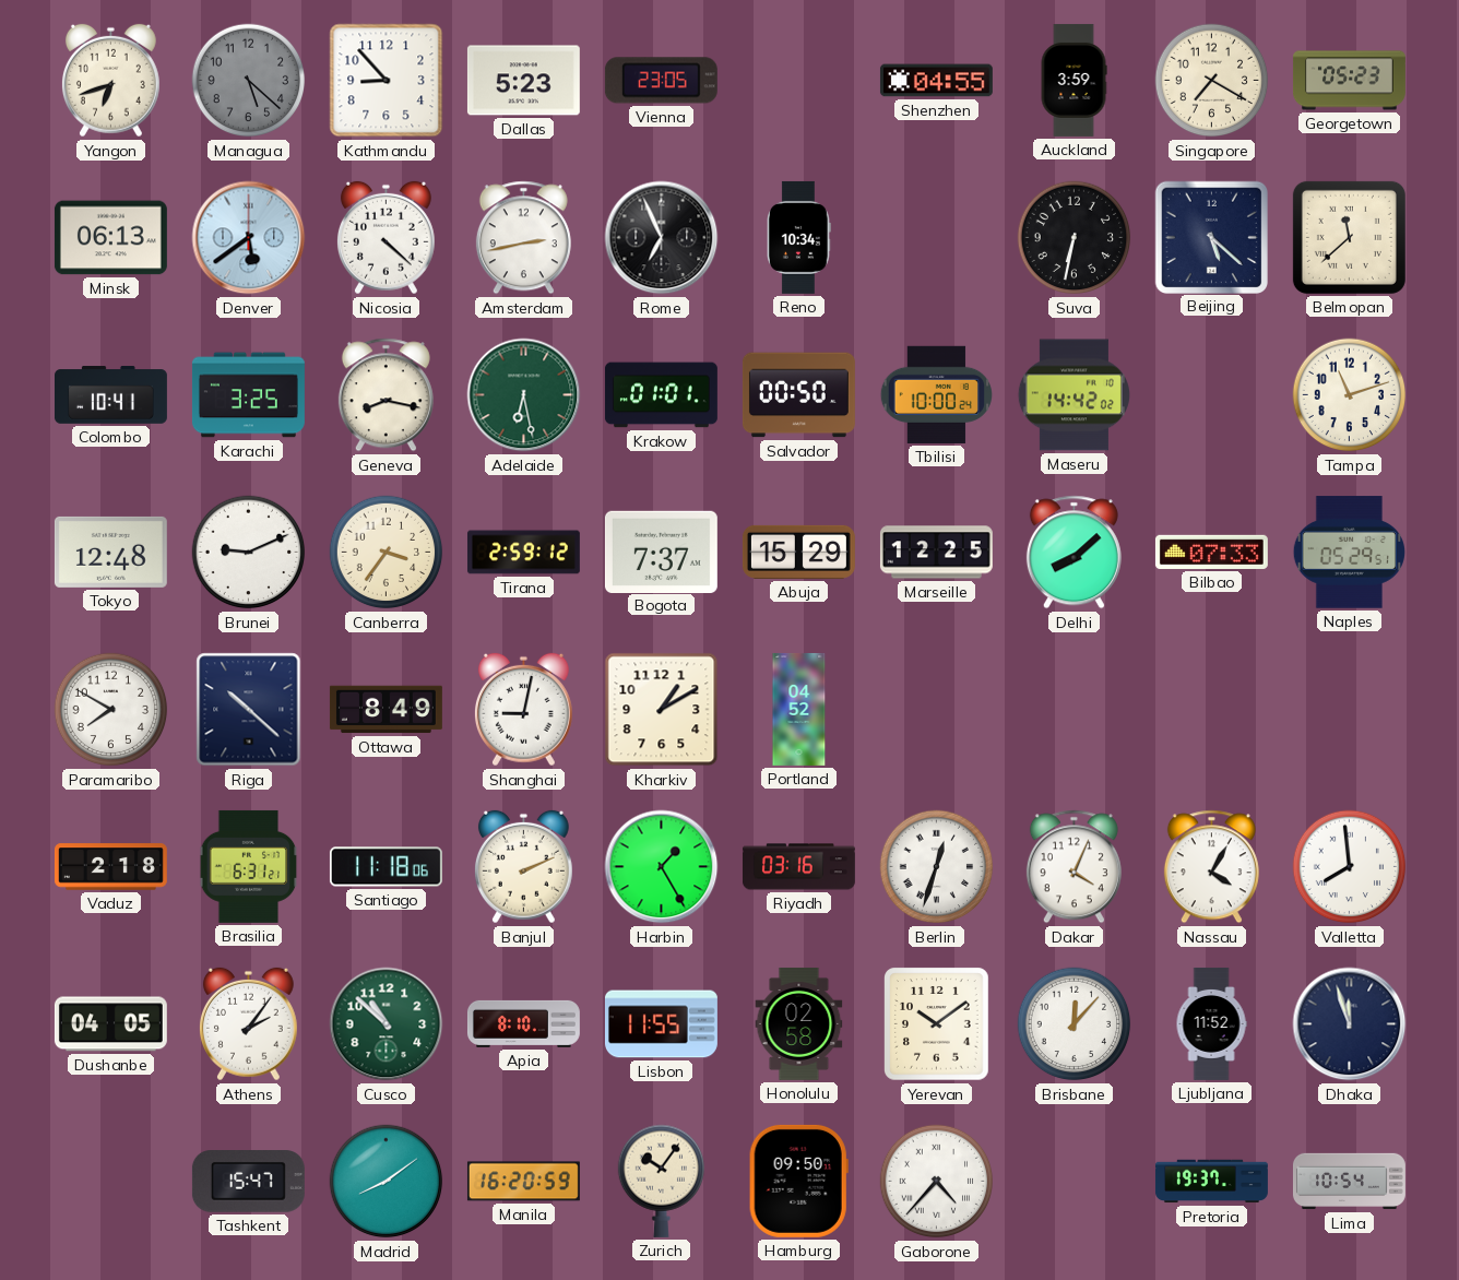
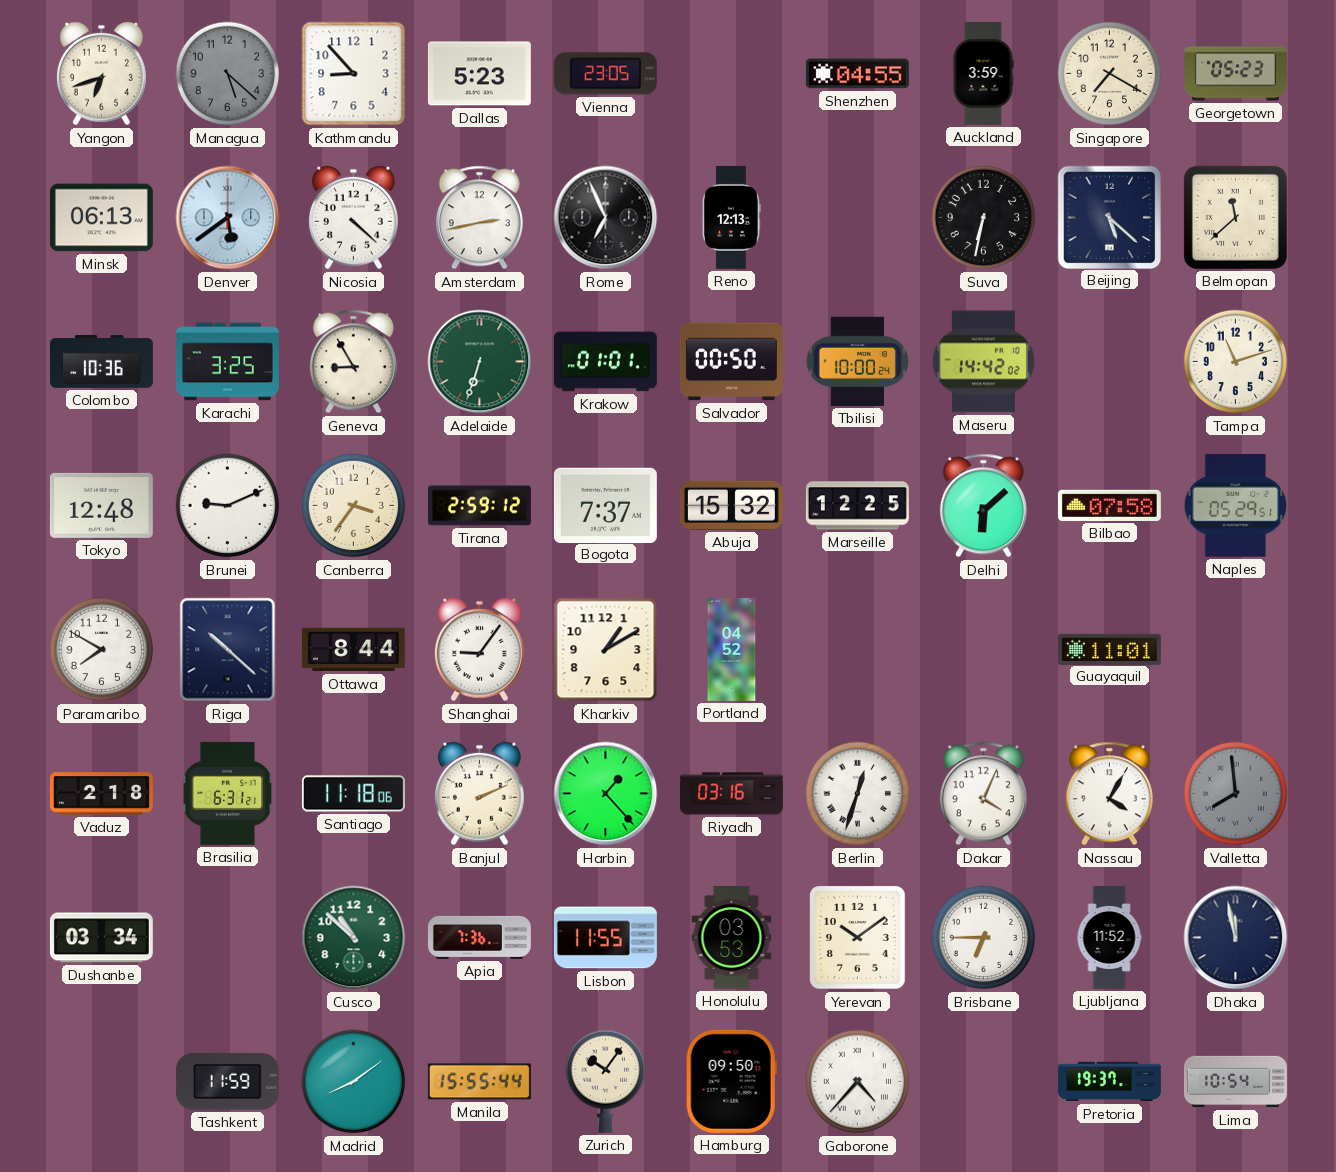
Reno: 10:34 -> 12:13
Colombo: 10:41 -> 10:36
Geneva: 8:17 -> 8:55
Adelaide: 6:28 -> 6:33
Abuja: 15:29 -> 15:32
Delhi: 8:08 -> 6:08
Bilbao: 07:33 -> 07:58
Ottawa: 8:49 -> 8:44
Shanghai: 9:02 -> 9:06
Guayaquil: none -> 11:01
Harbin: 1:25 -> 1:23
Valletta dial: white -> grey
Dushanbe: 04:05 -> 03:34
Athens: 2:06 -> none
Apia: 8:10 -> 7:36
Honolulu: 02:58 -> 03:53
Brisbane: 12:07 -> 6:45
Dhaka: 11:57 -> 11:58
Tashkent: 15:47 -> 11:59
Manila: 16:20 -> 15:55
